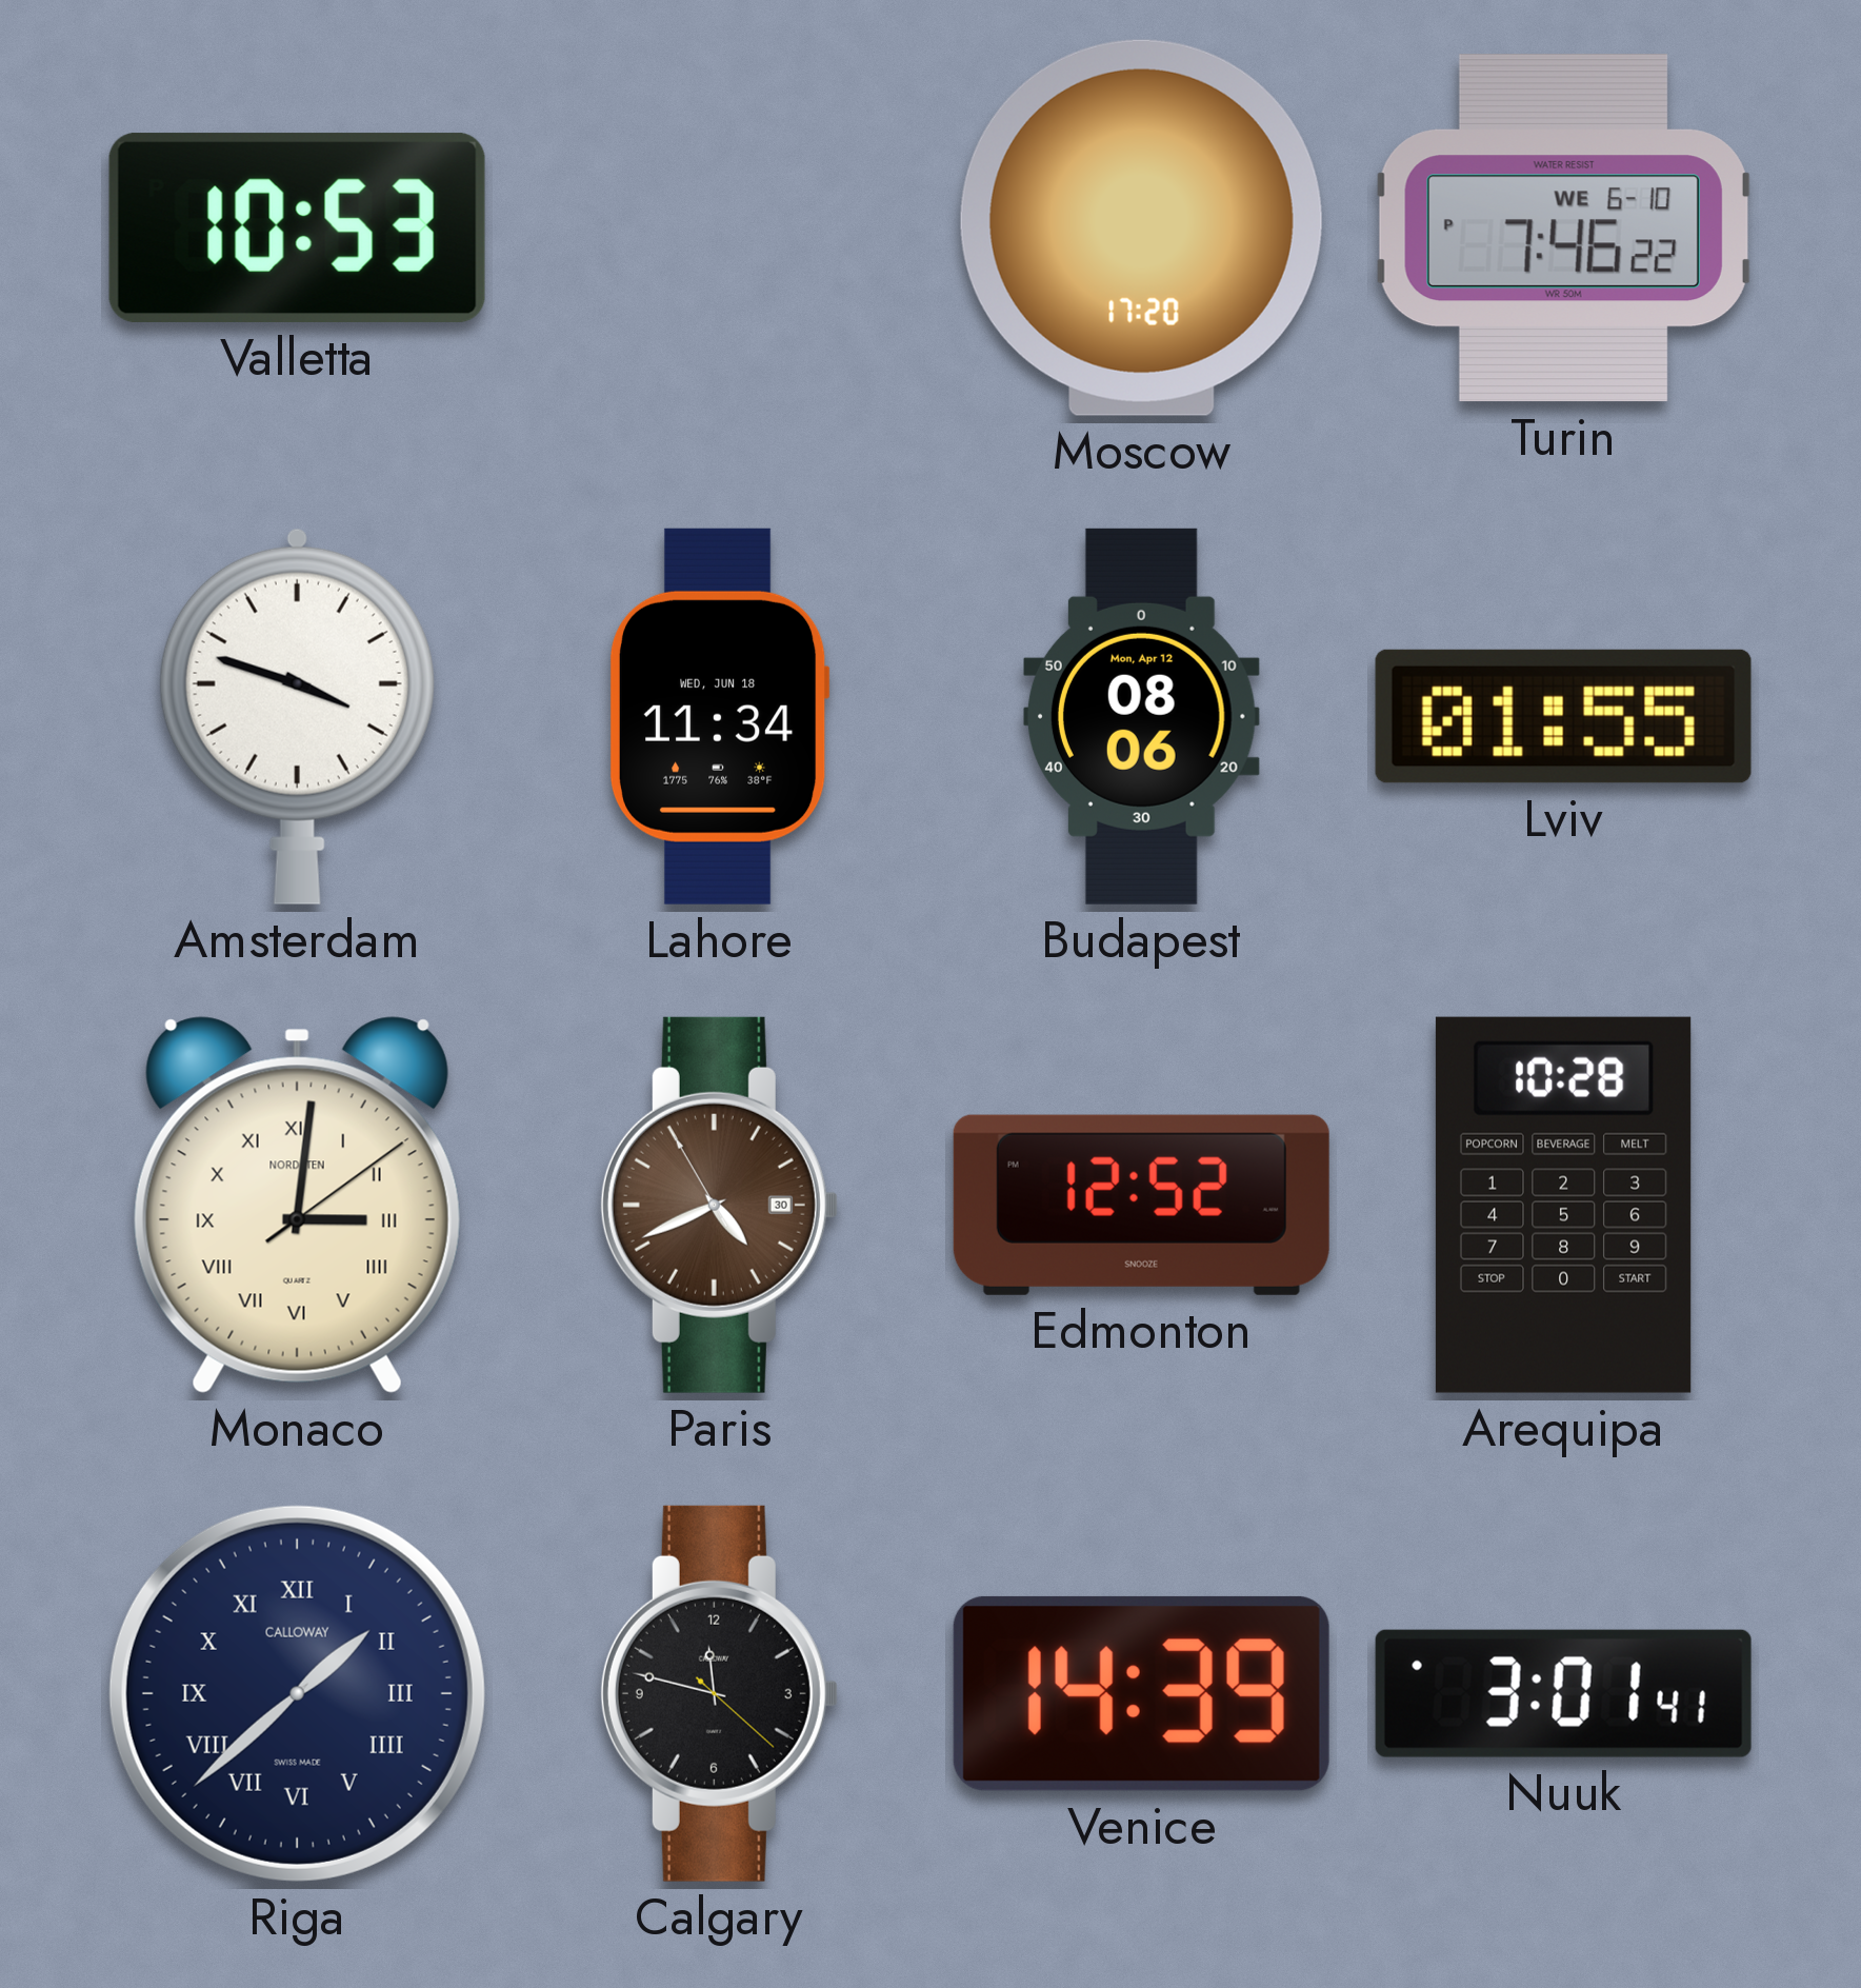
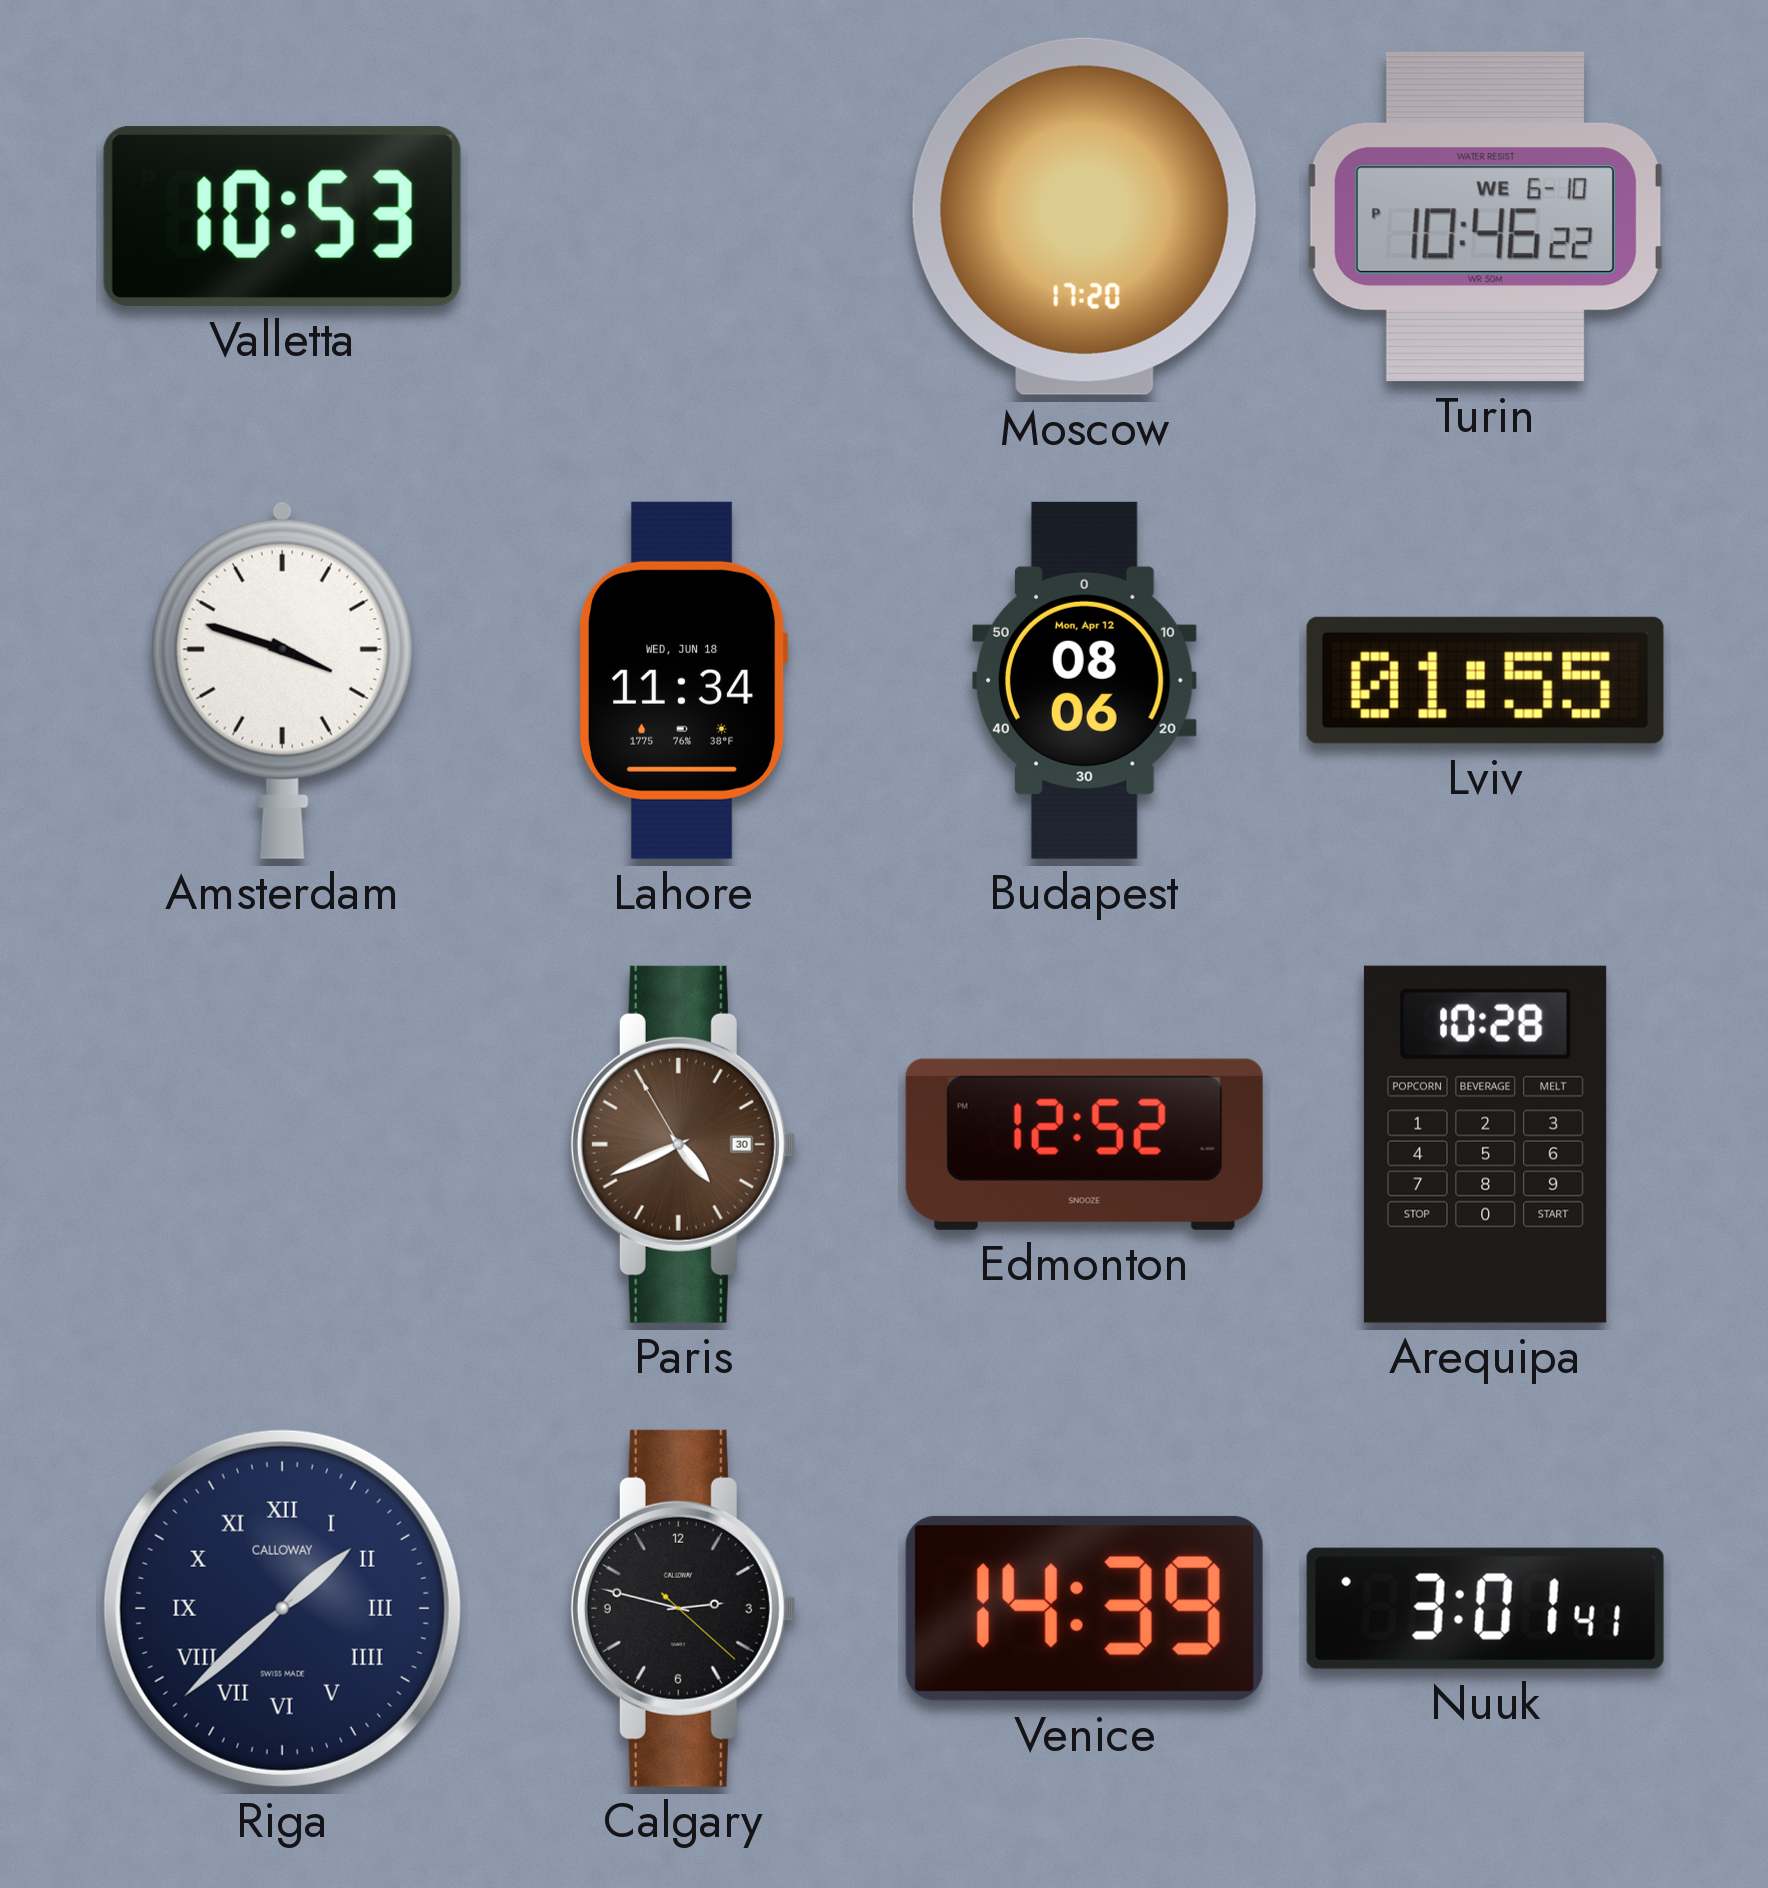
Turin: 7:46 -> 10:46
Monaco: 3:01 -> none
Calgary: 11:47 -> 2:47
